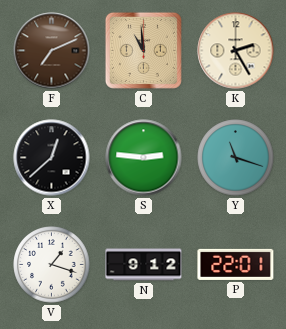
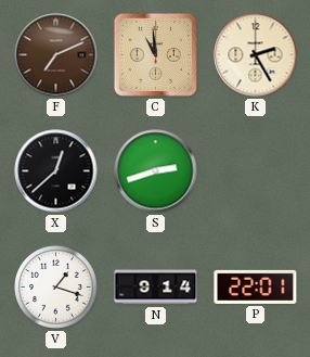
S: 2:46 -> 2:42
Y: 11:18 -> none
N: 9:12 -> 9:14
